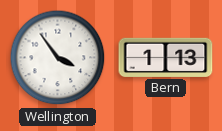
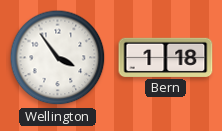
Bern: 1:13 -> 1:18
